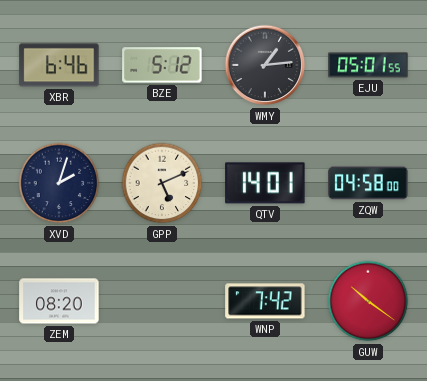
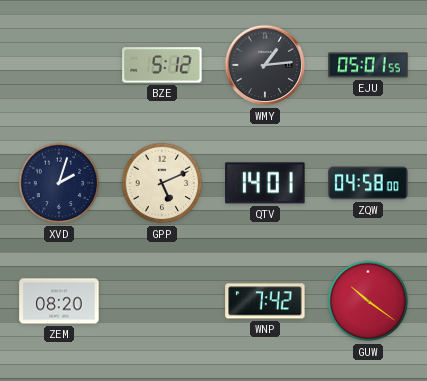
XBR: 6:46 -> none
